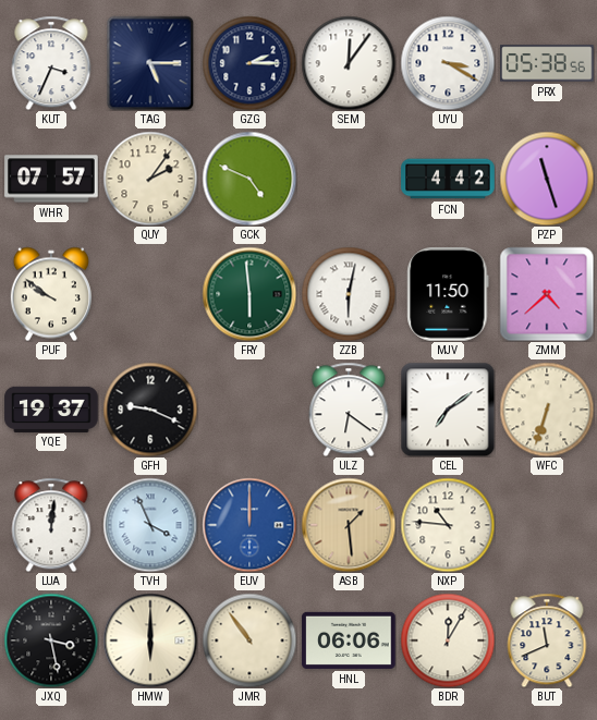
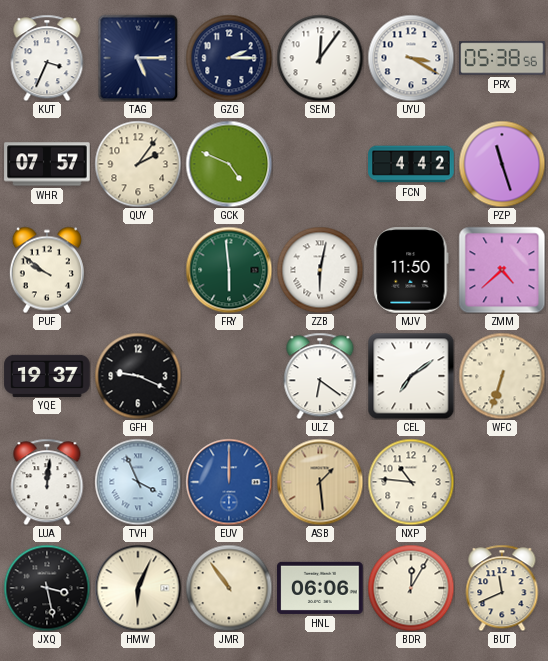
HMW: 6:00 -> 6:04
